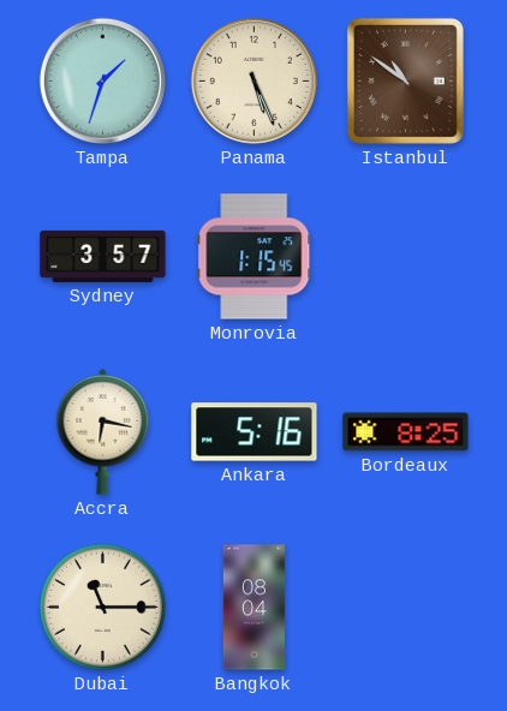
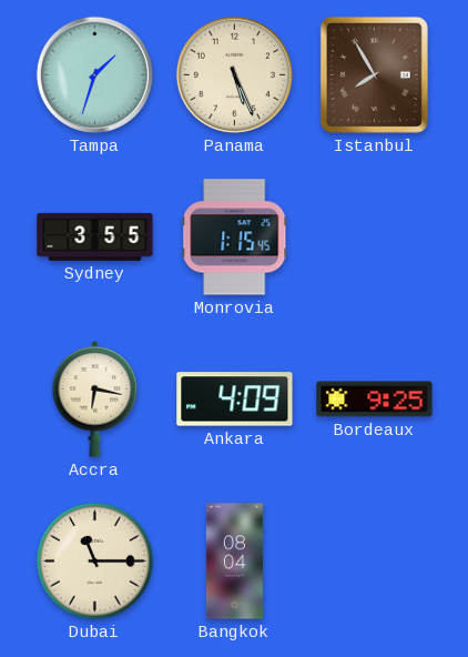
Istanbul: 10:51 -> 7:55
Sydney: 3:57 -> 3:55
Ankara: 5:16 -> 4:09
Bordeaux: 8:25 -> 9:25
